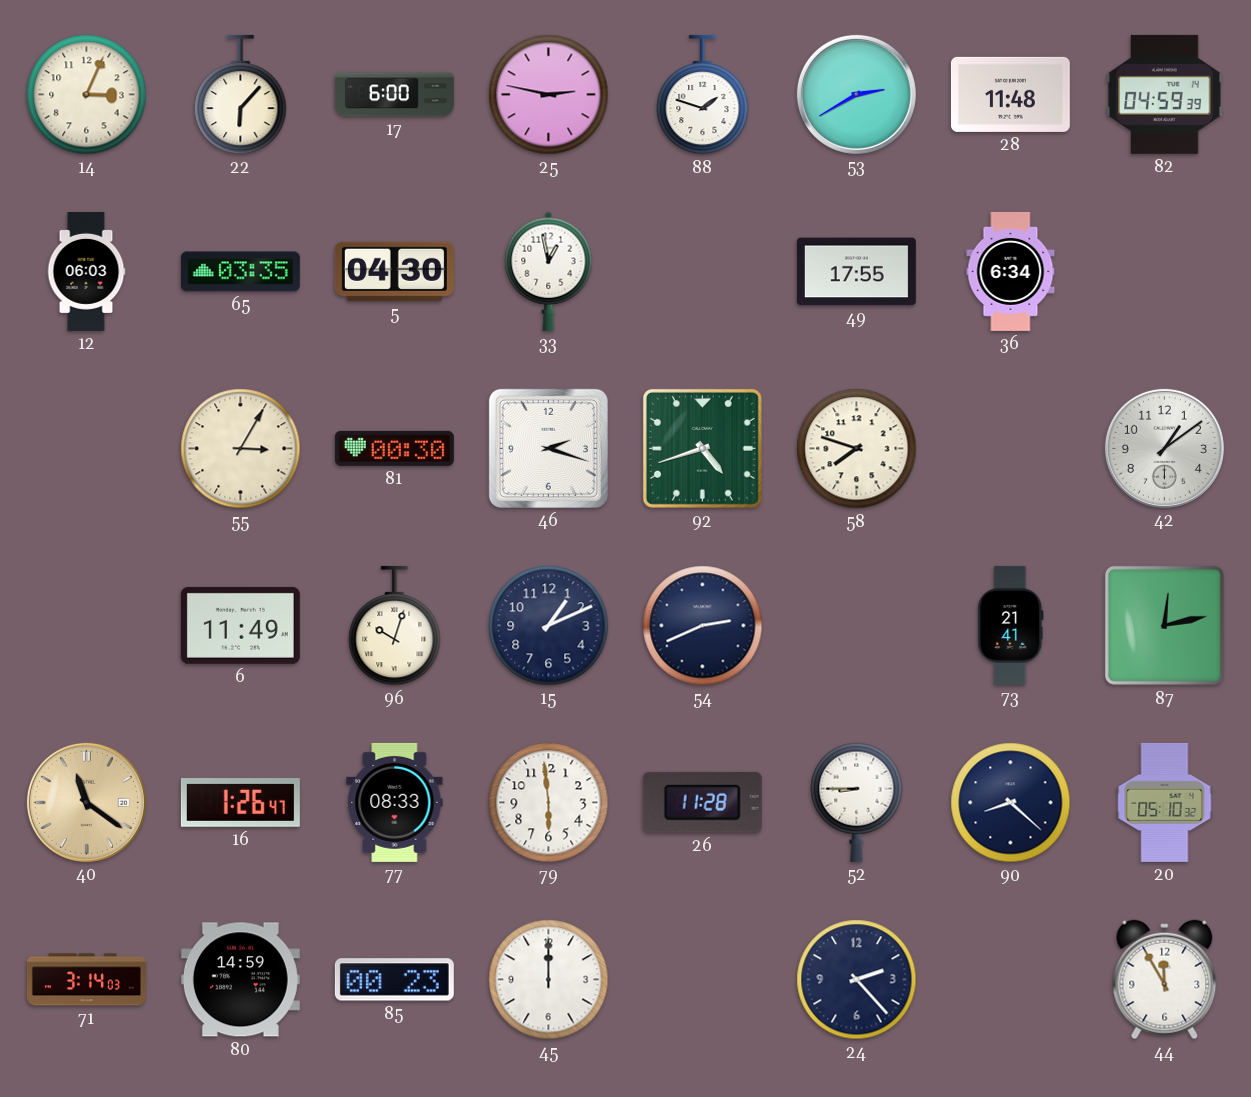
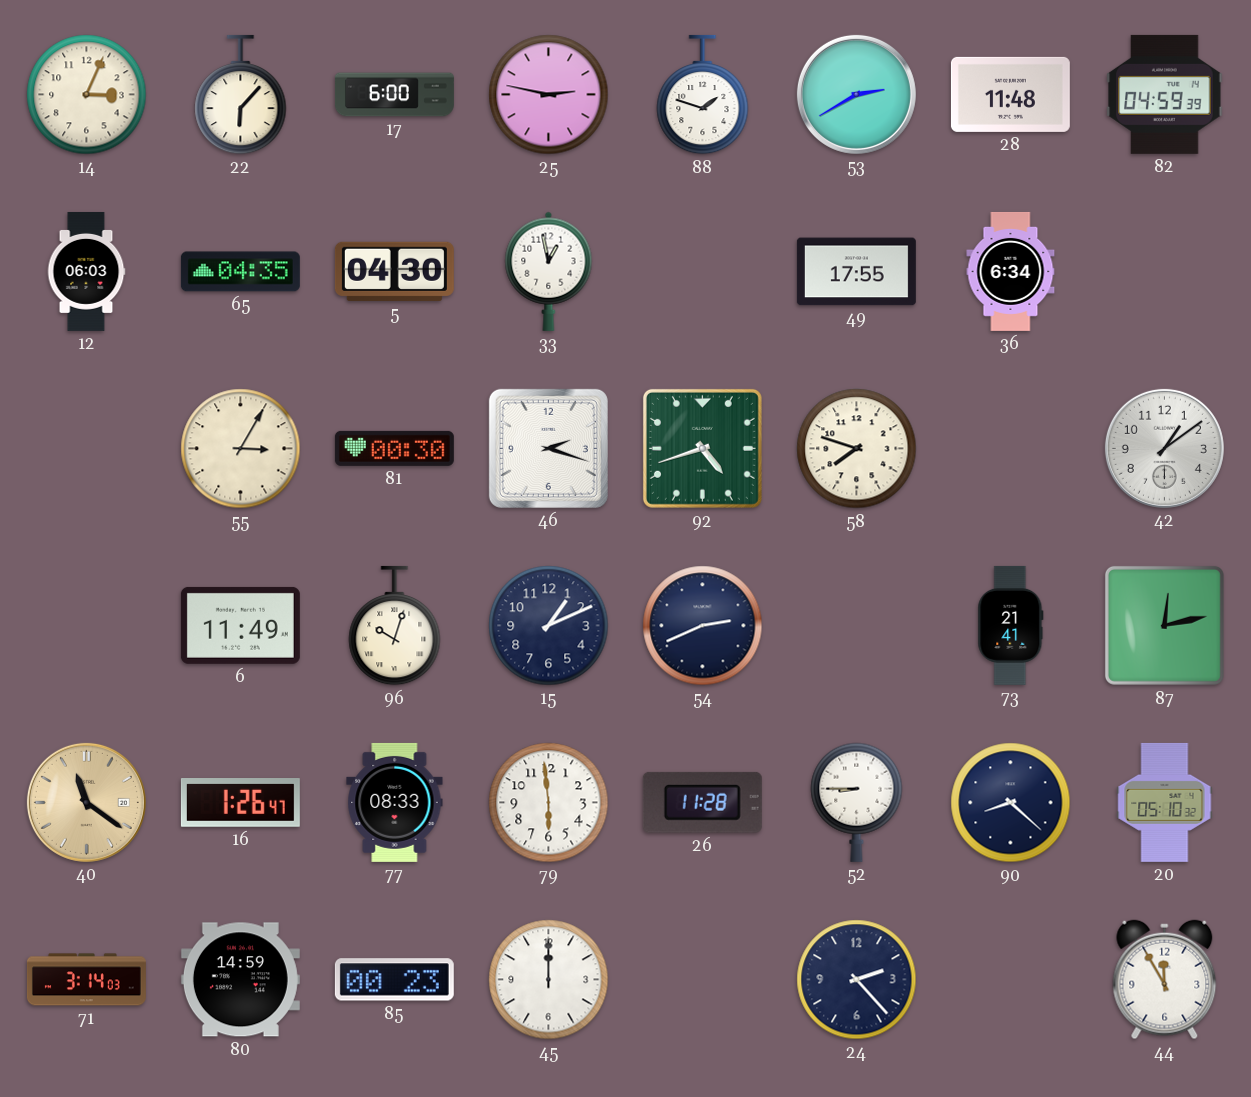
65: 03:35 -> 04:35
